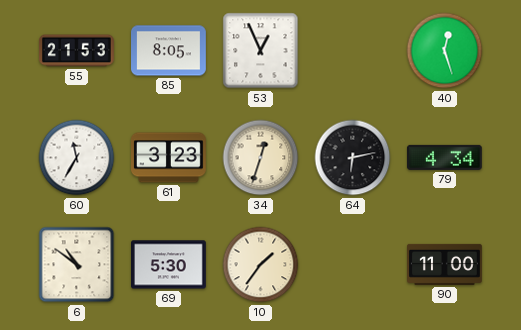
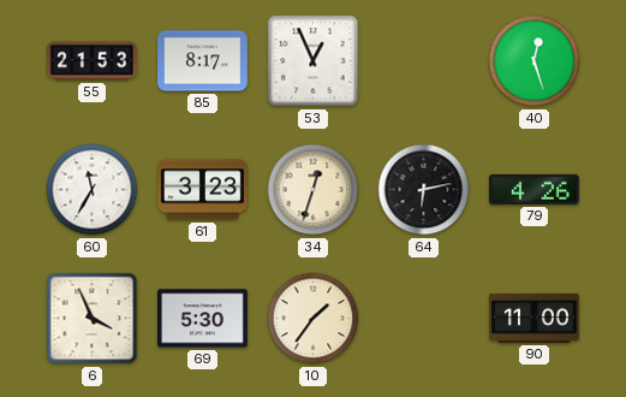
85: 8:05 -> 8:17
79: 4:34 -> 4:26
6: 10:51 -> 3:56
